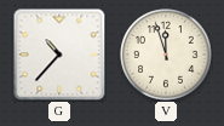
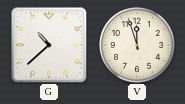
G: 10:37 -> 10:38
